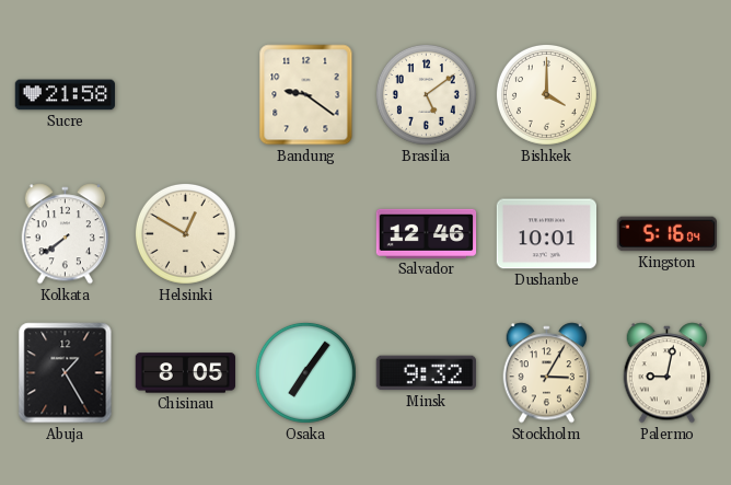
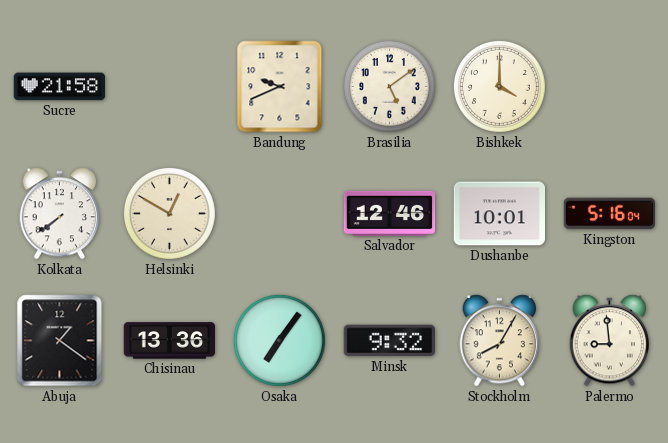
Bandung: 9:21 -> 9:41
Abuja: 1:25 -> 1:21
Chisinau: 8:05 -> 13:36
Stockholm: 3:05 -> 8:05
Palermo: 9:02 -> 8:59
